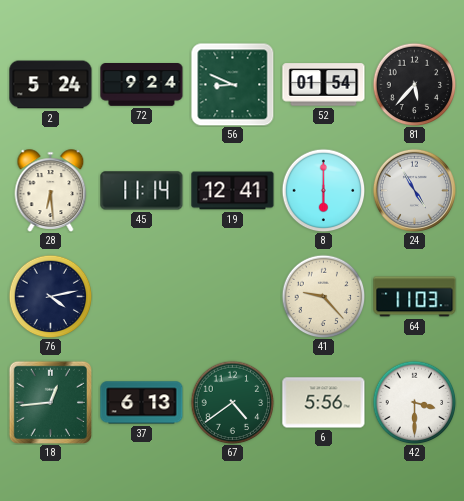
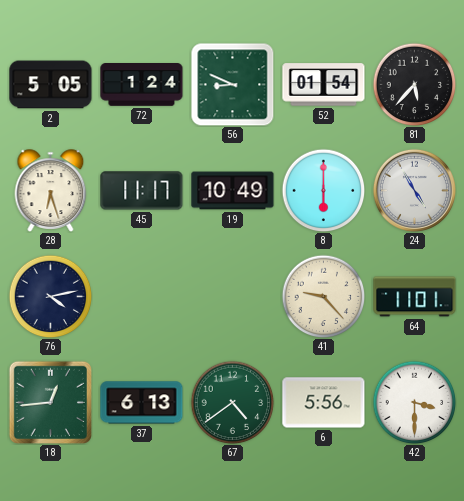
2: 5:24 -> 5:05
72: 9:24 -> 1:24
28: 6:29 -> 6:27
45: 11:14 -> 11:17
19: 12:41 -> 10:49
64: 11:03 -> 11:01
